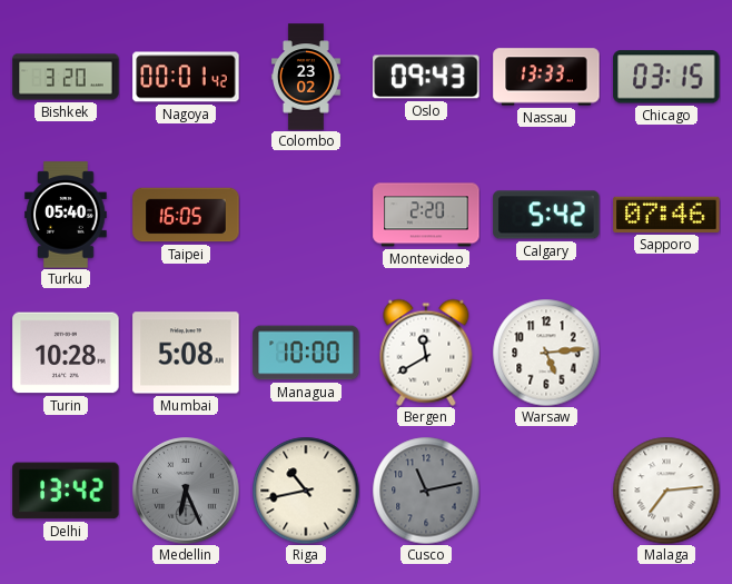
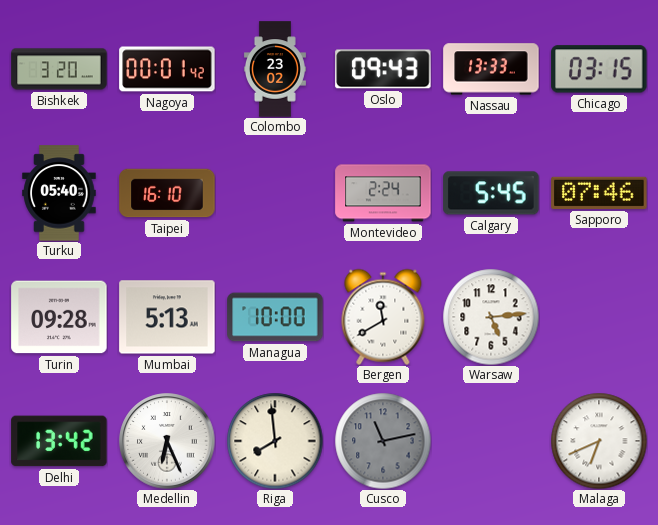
Taipei: 16:05 -> 16:10
Montevideo: 2:20 -> 2:24
Calgary: 5:42 -> 5:45
Turin: 10:28 -> 09:28
Mumbai: 5:08 -> 5:13
Medellin dial: grey -> white
Riga: 10:43 -> 7:59
Malaga: 7:14 -> 6:41
